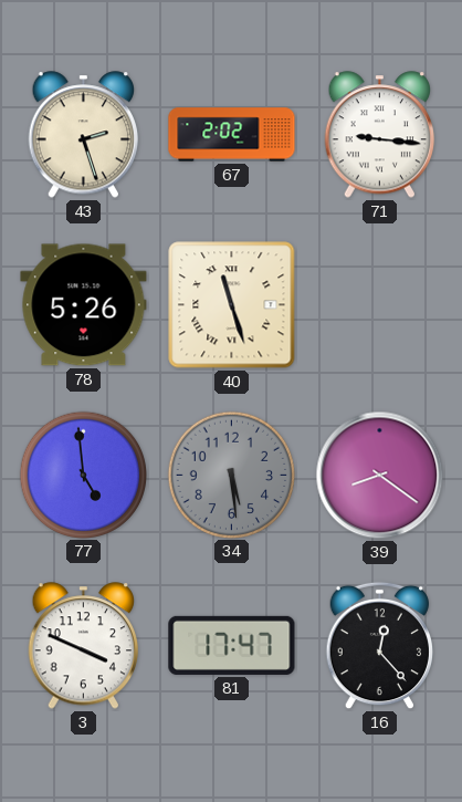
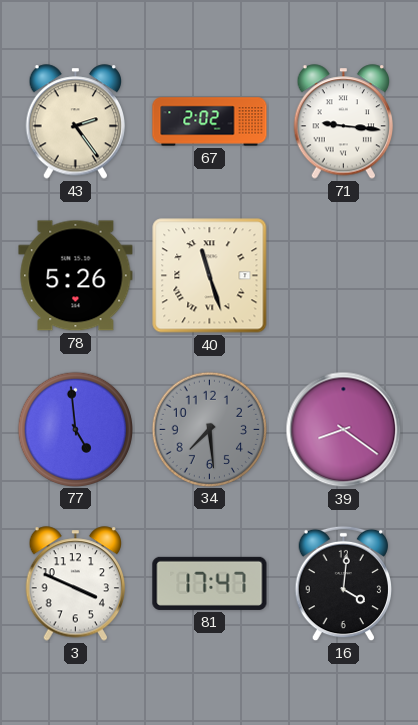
43: 2:27 -> 2:24
34: 5:29 -> 7:29
16: 12:23 -> 4:01
